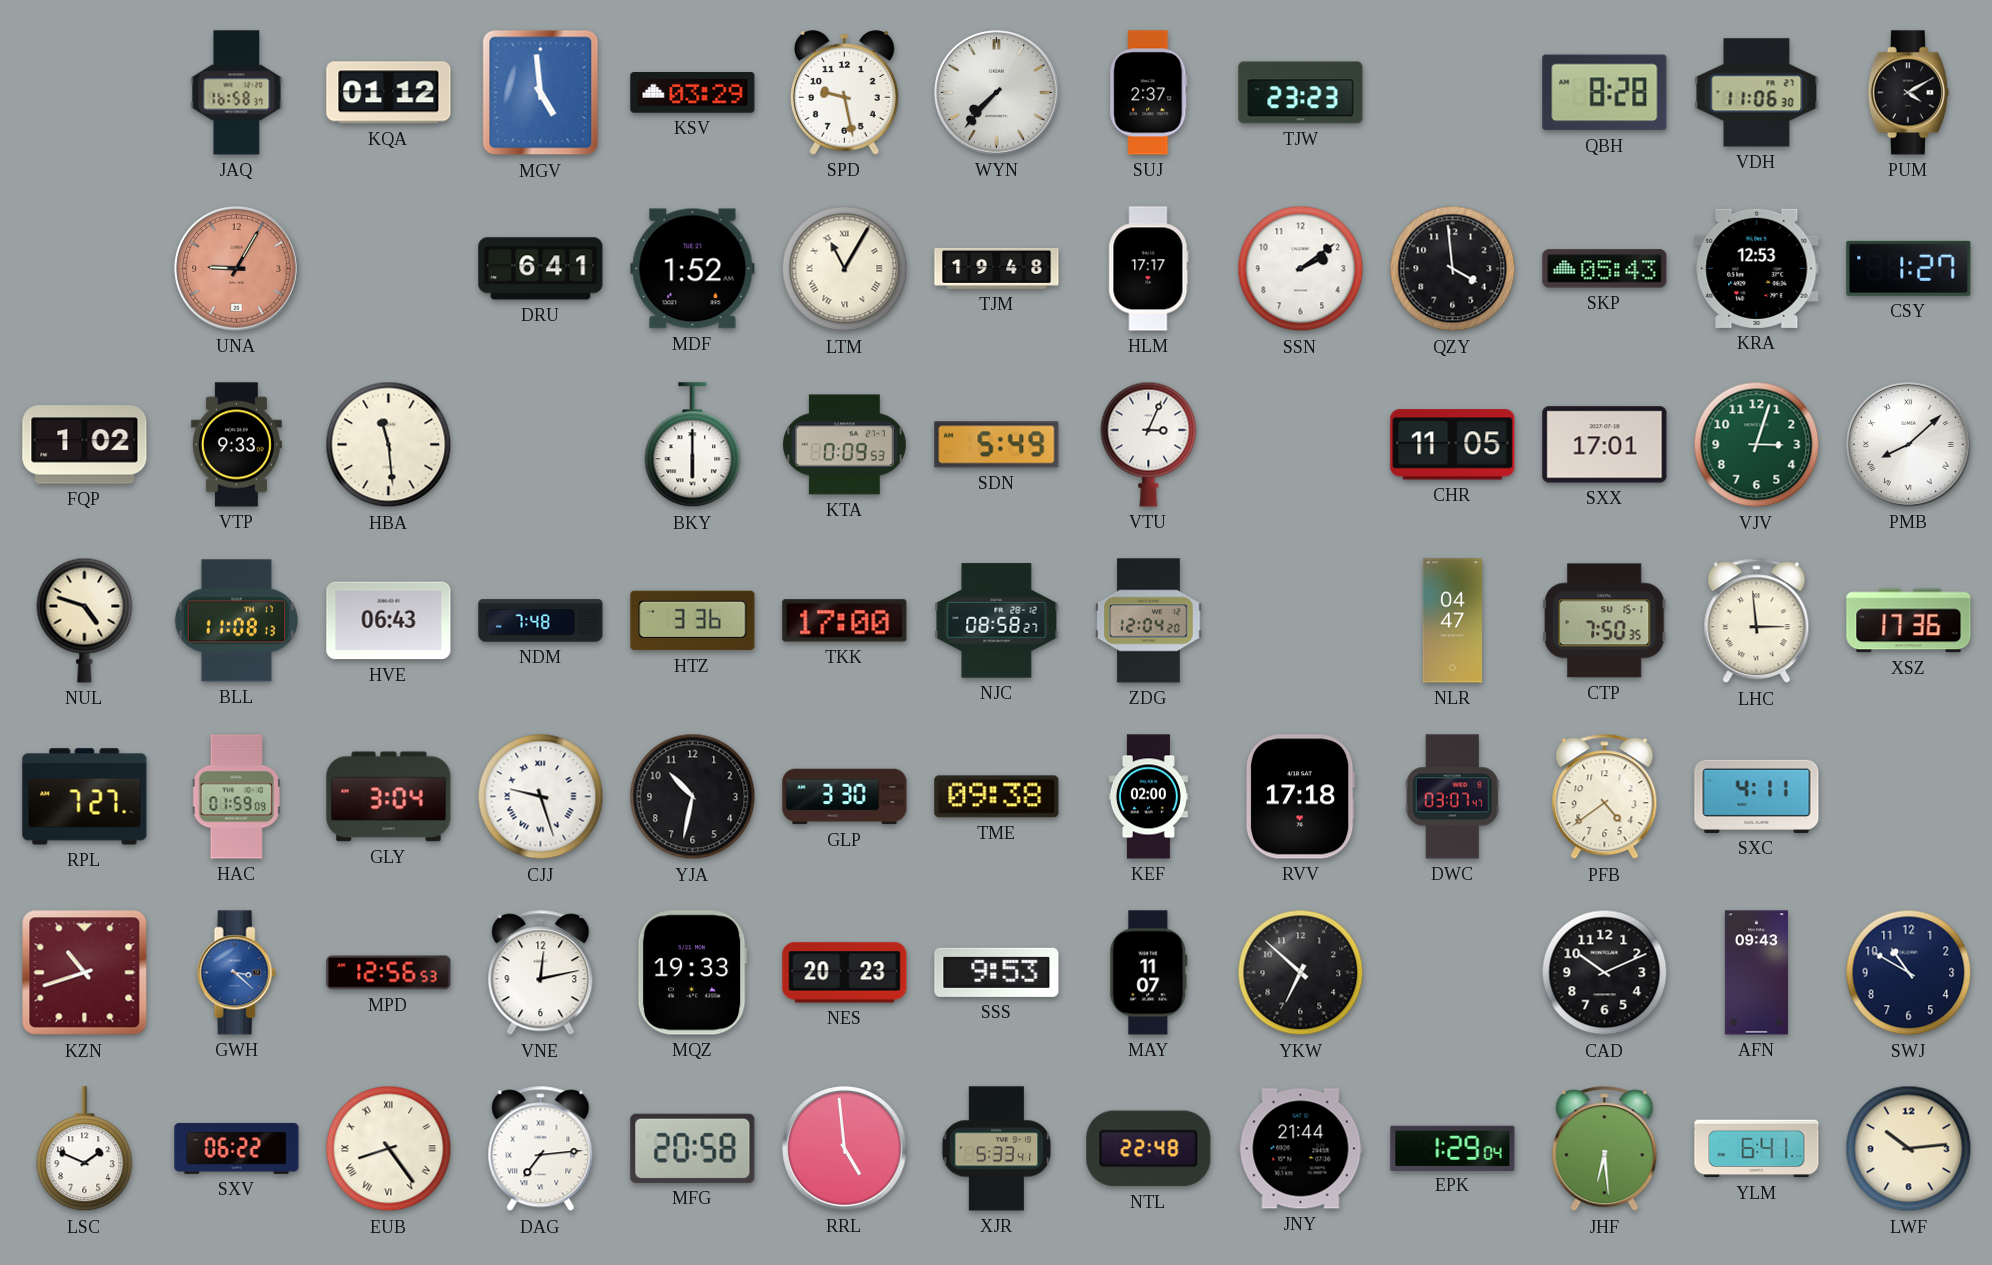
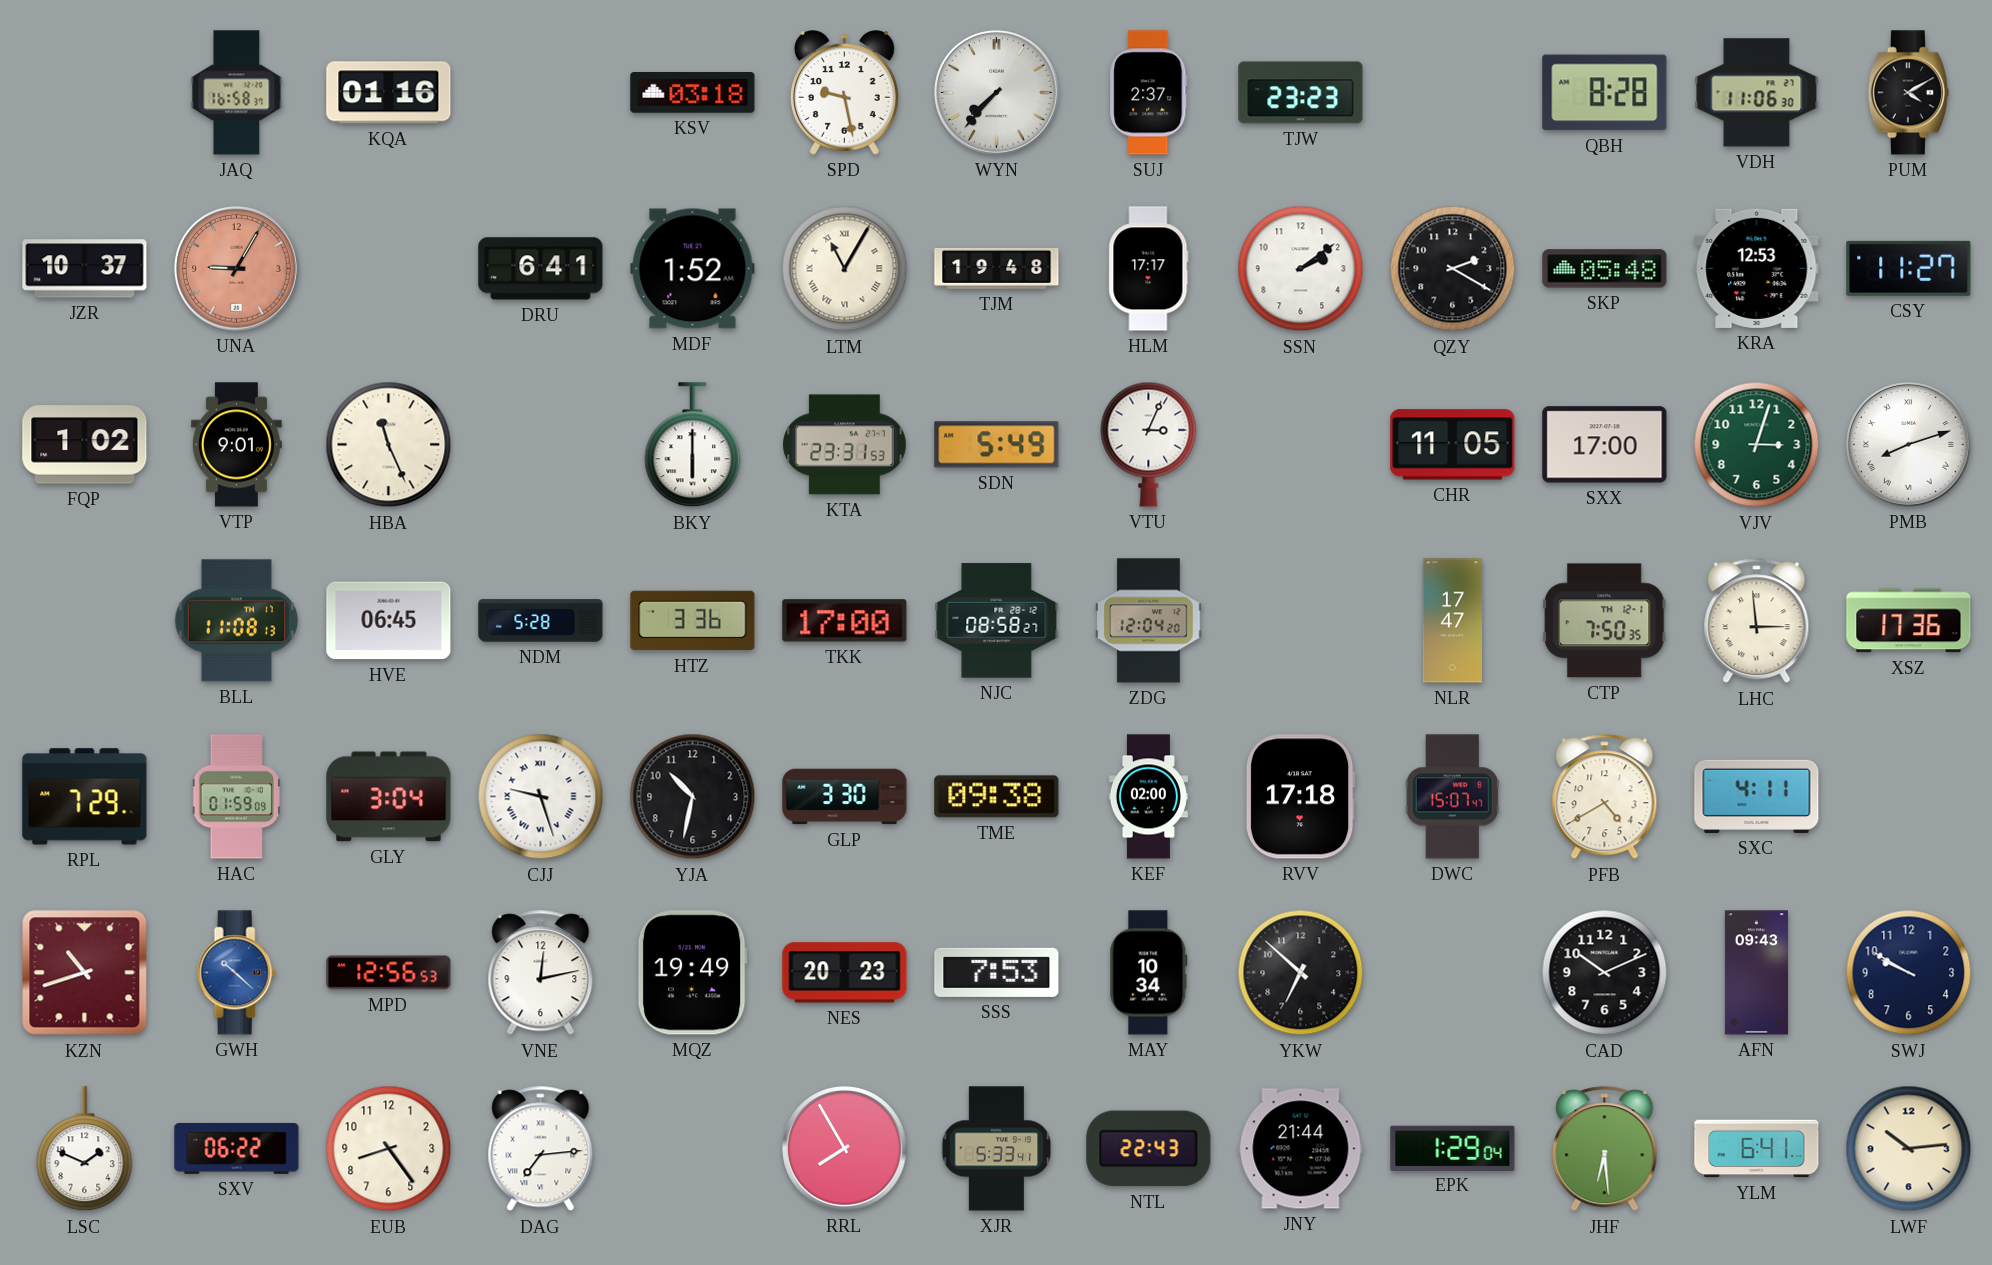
KQA: 01:12 -> 01:16
MGV: 4:59 -> none
KSV: 03:29 -> 03:18
JZR: none -> 10:37
QZY: 3:59 -> 2:20
SKP: 05:43 -> 05:48
CSY: 1:27 -> 11:27
VTP: 9:33 -> 9:01
HBA: 11:29 -> 11:26
KTA: 0:09 -> 23:31
SXX: 17:01 -> 17:00
PMB: 8:08 -> 8:12
NUL: 4:48 -> none
HVE: 06:43 -> 06:45
NDM: 7:48 -> 5:28
NLR: 04:47 -> 17:47
CTP date: SU 15-1 -> TH 12-1
RPL: 7:27 -> 7:29
DWC: 03:07 -> 15:07
PFB: 4:39 -> 4:40
GWH: 3:22 -> 10:22
MQZ: 19:33 -> 19:49
SSS: 9:53 -> 7:53
MAY: 11:07 -> 10:34
SWJ: 10:50 -> 9:50
EUB numerals: Roman -> Arabic
MFG: 20:58 -> none
RRL: 4:59 -> 7:55
NTL: 22:48 -> 22:43
